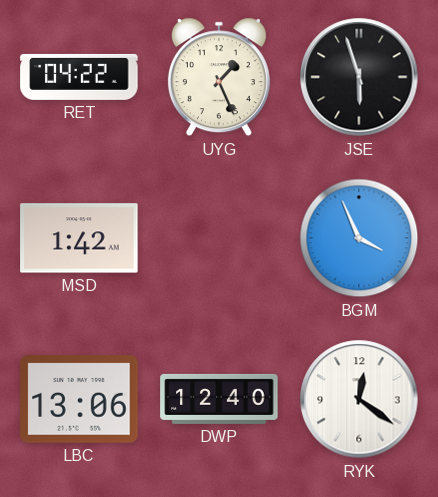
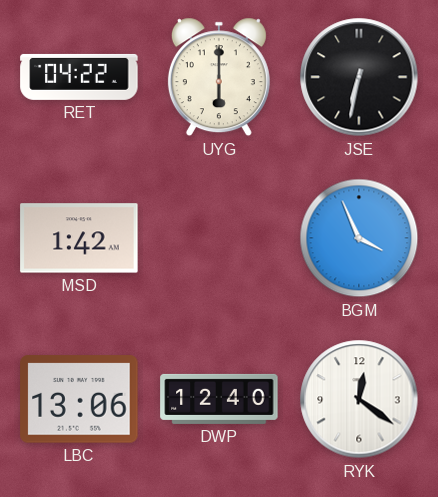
UYG: 1:26 -> 6:00
JSE: 5:57 -> 6:32
